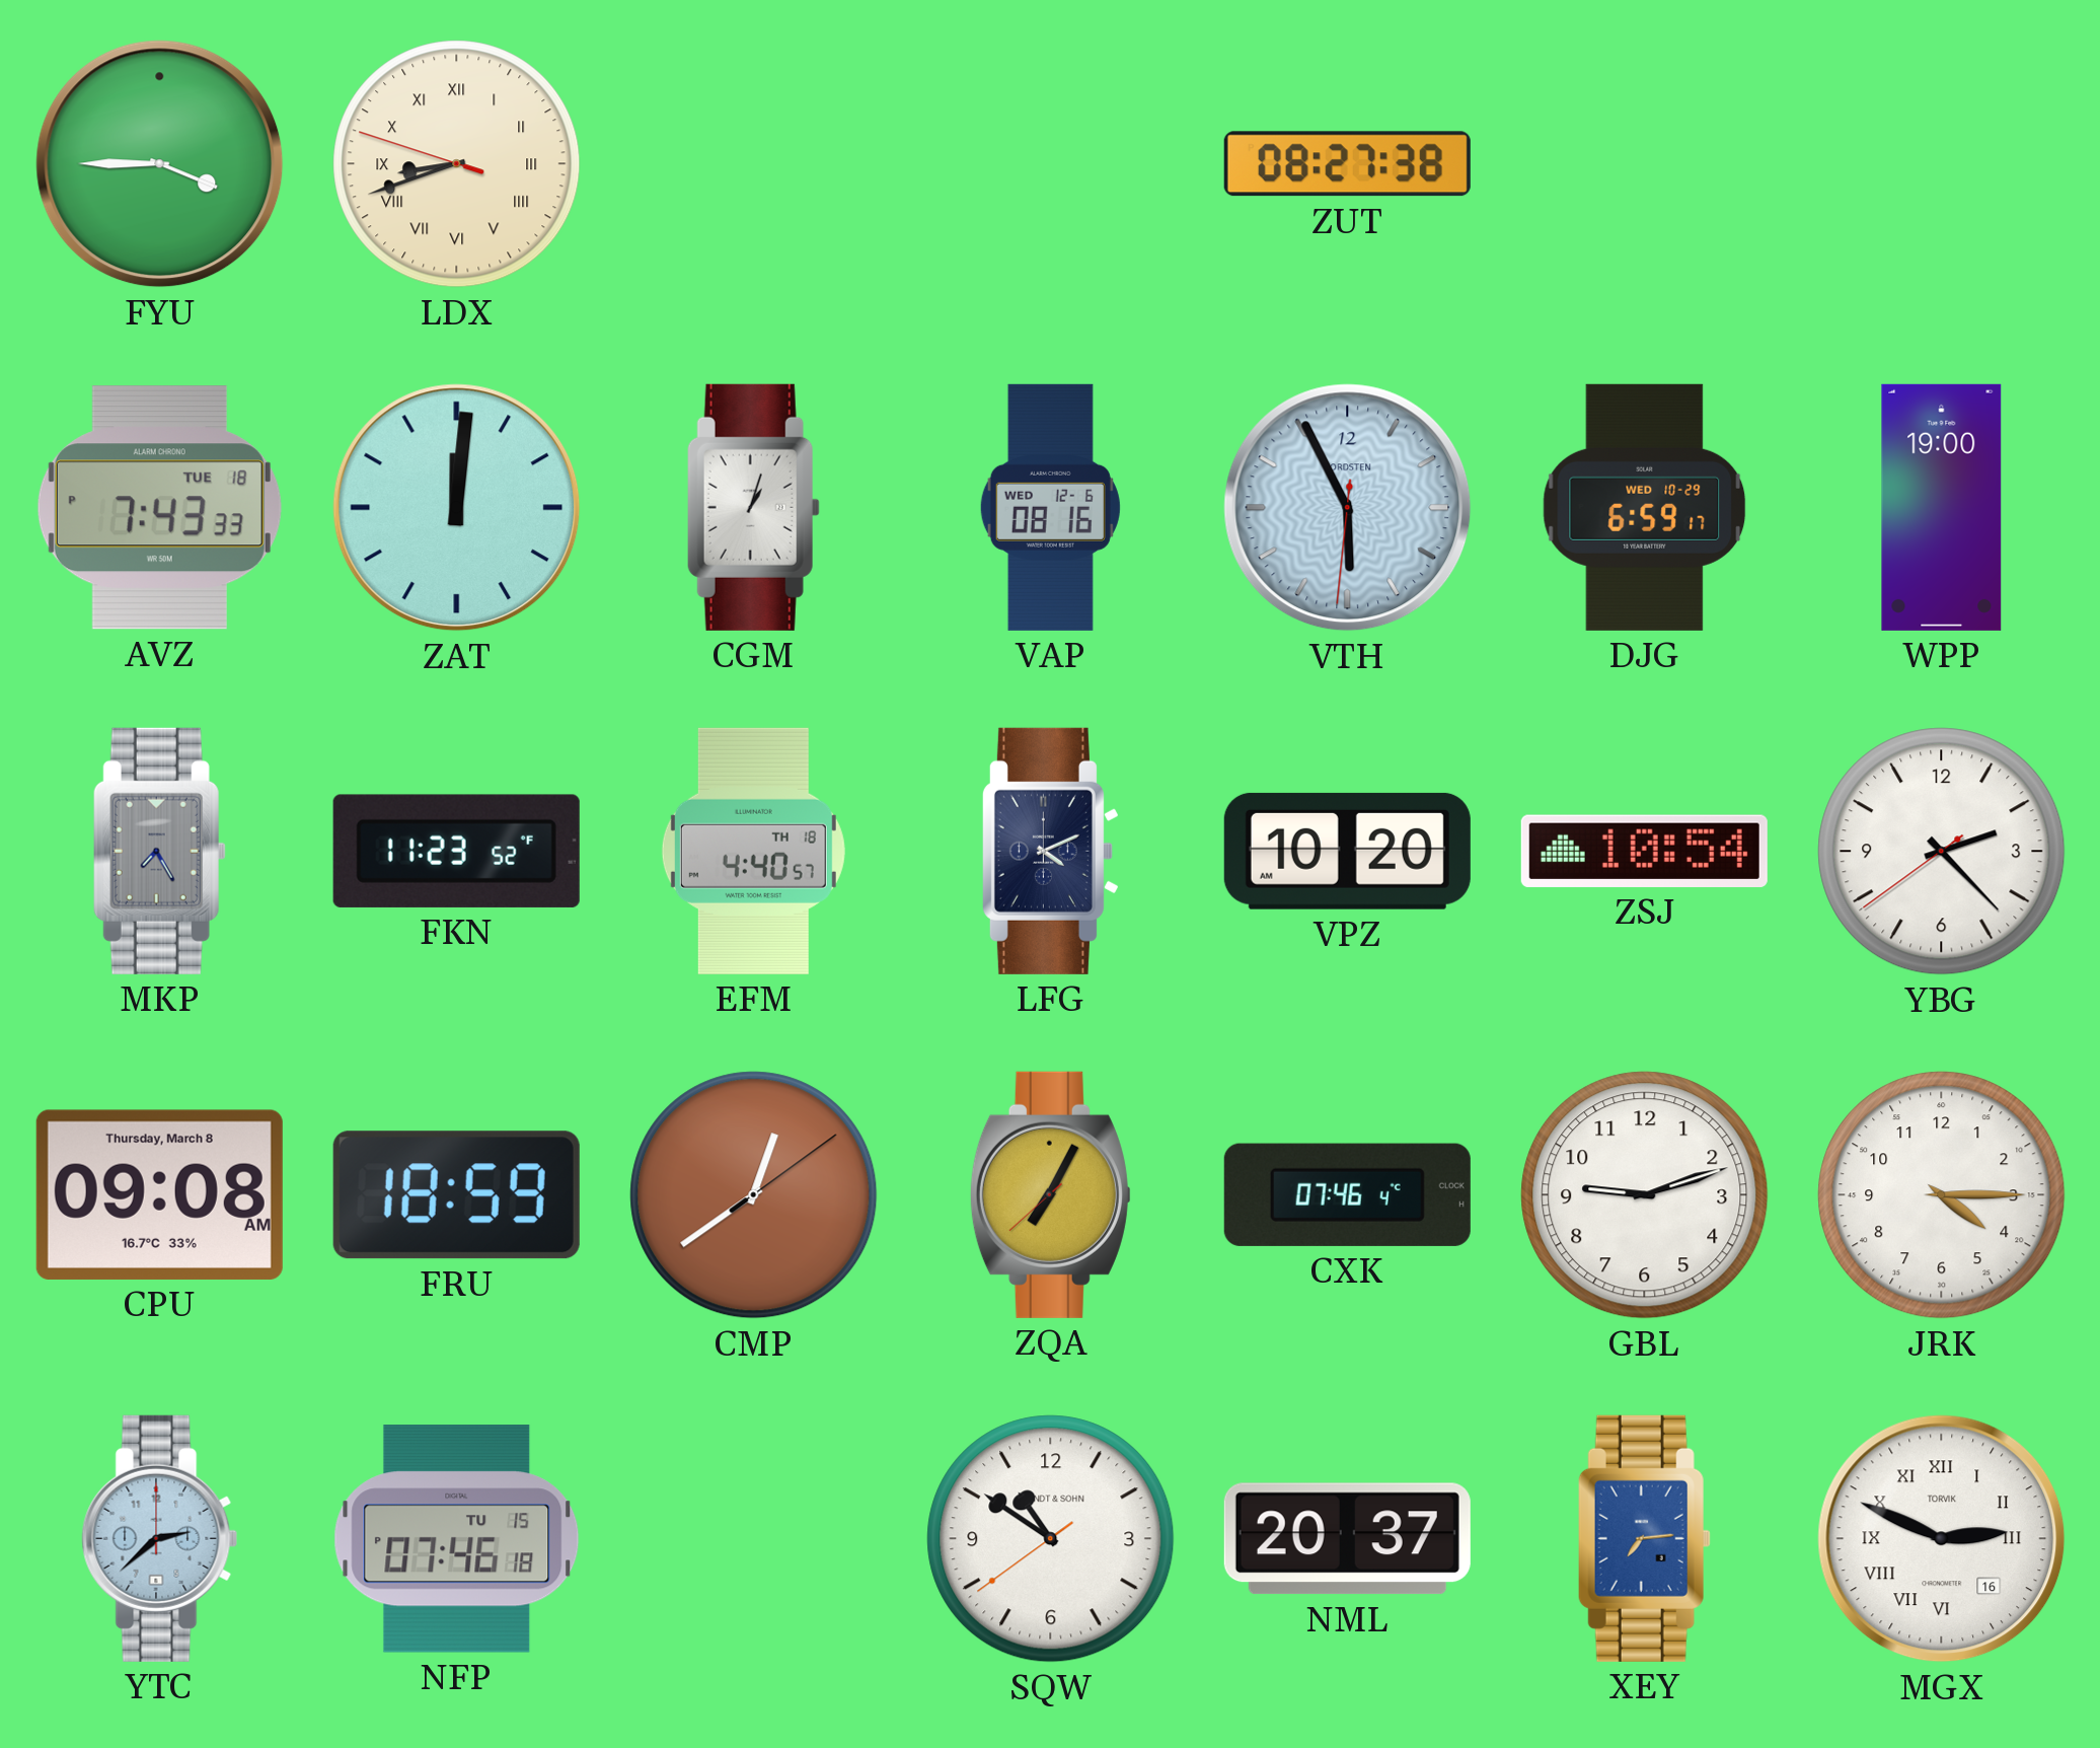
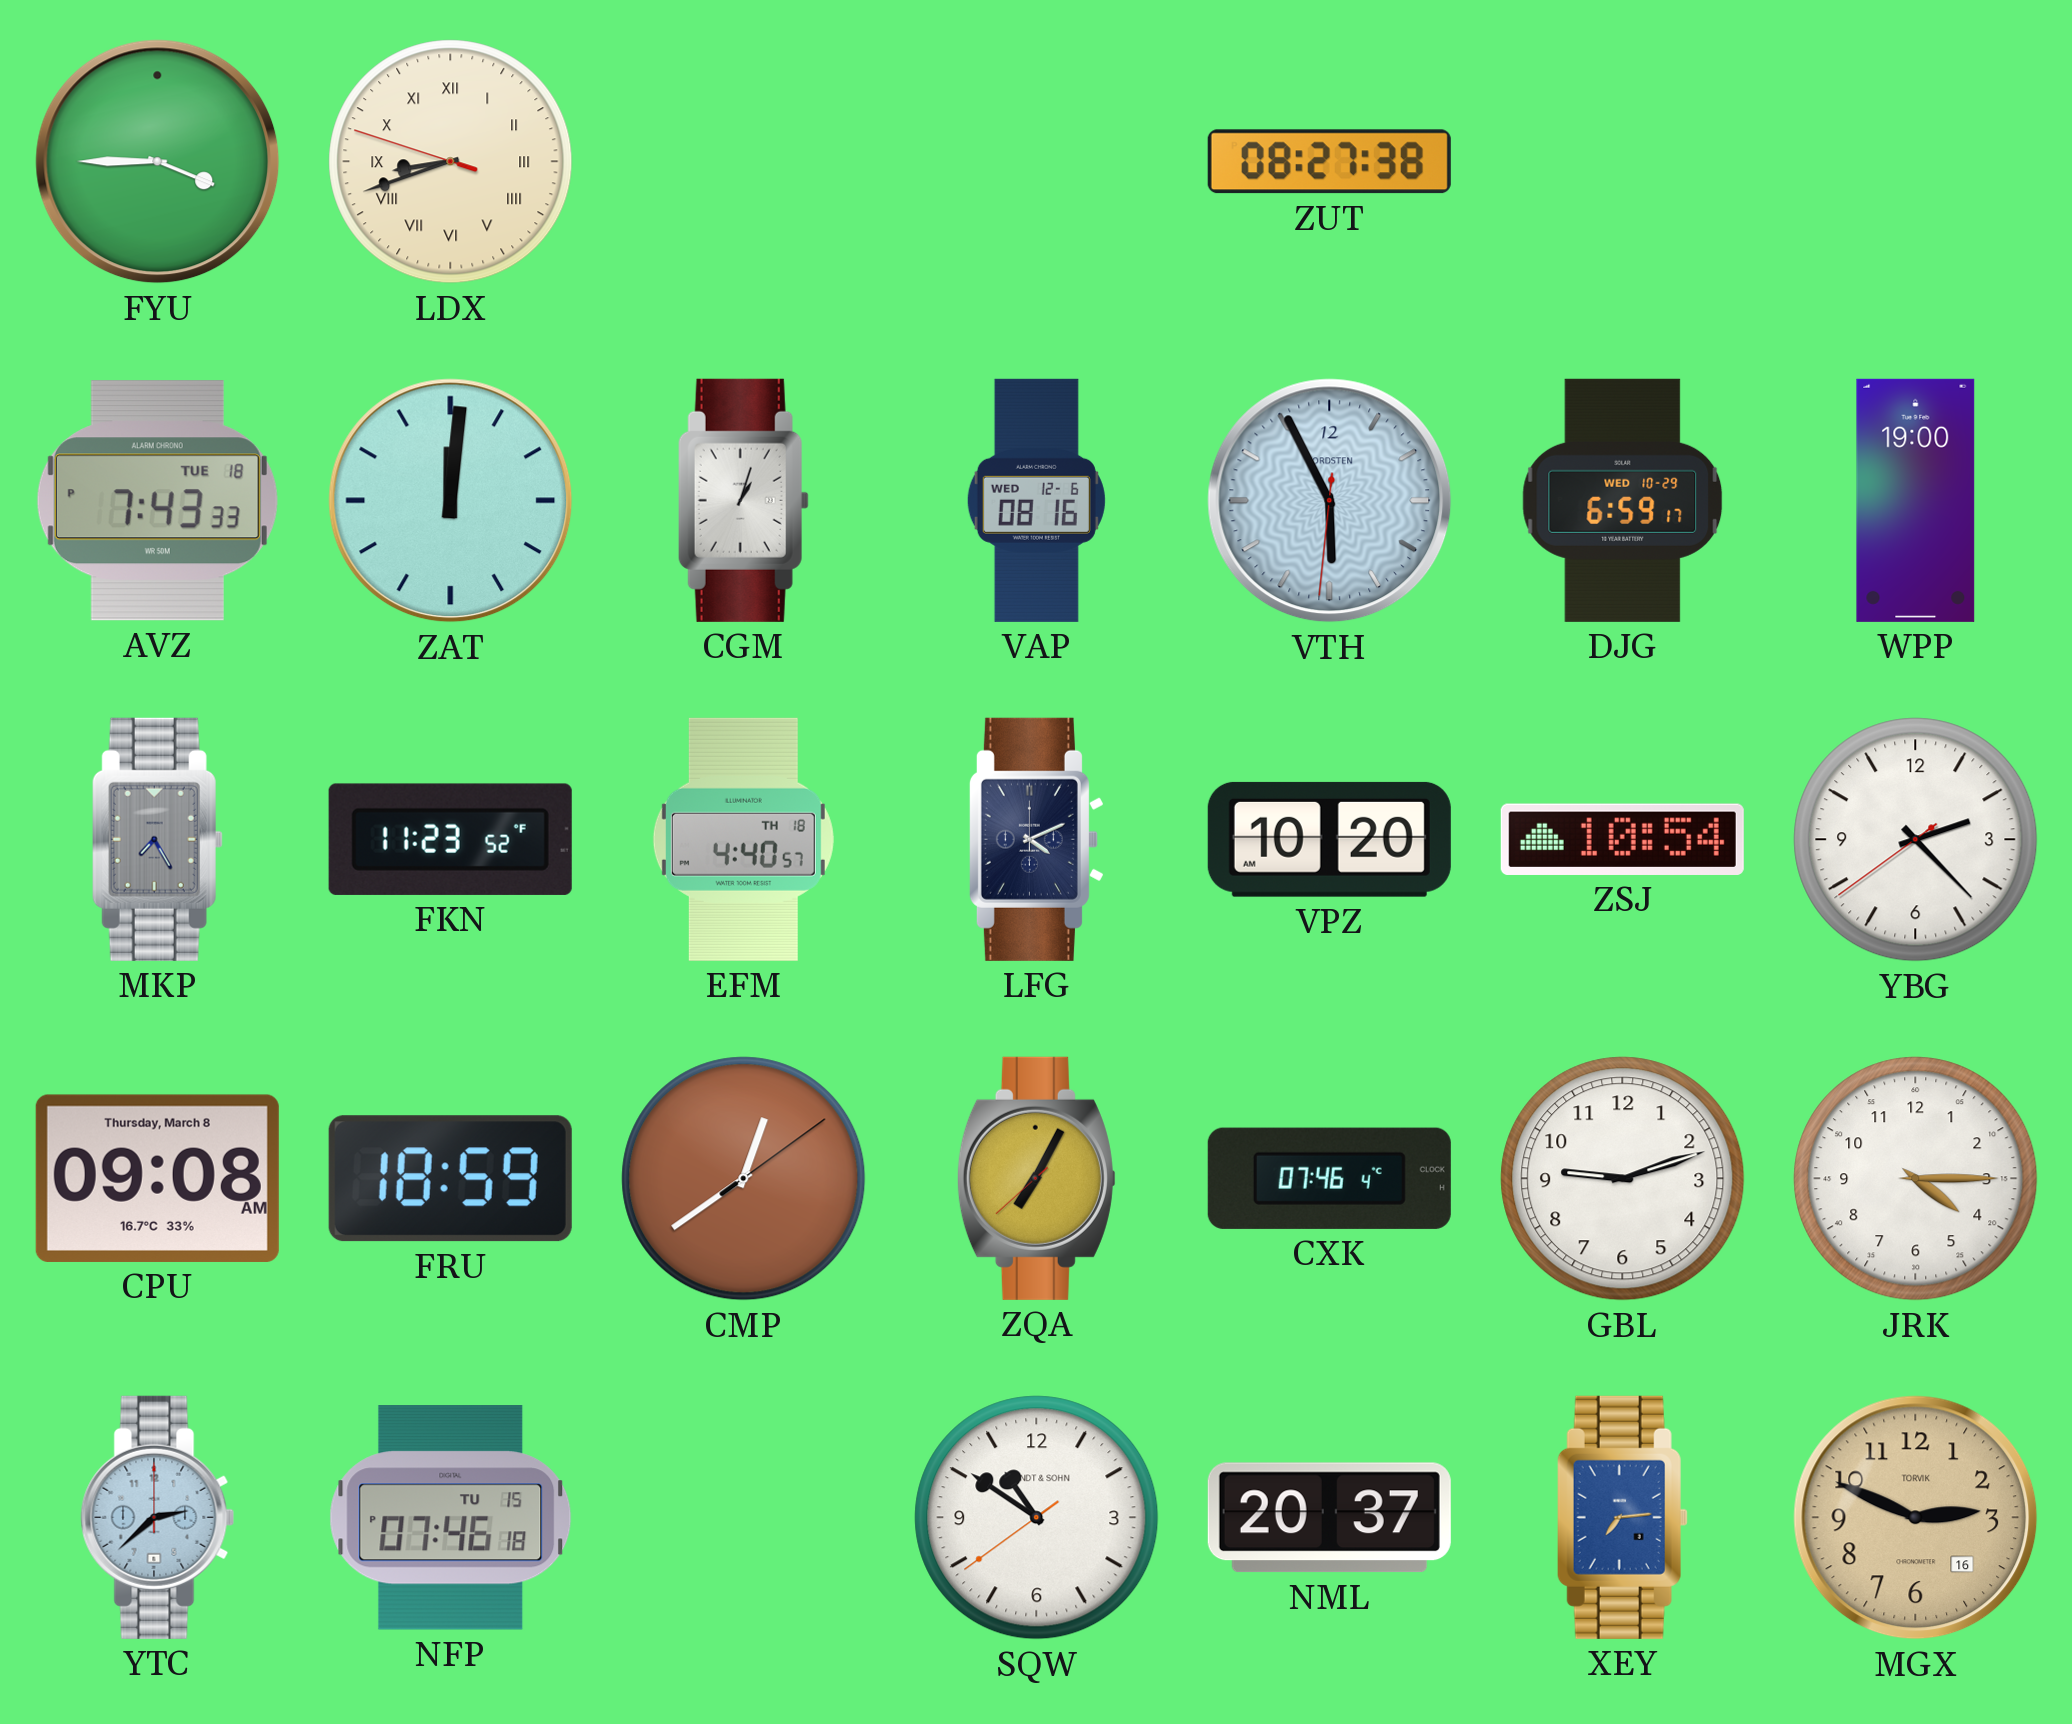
MGX dial: white -> champagne
MGX numerals: Roman -> Arabic
